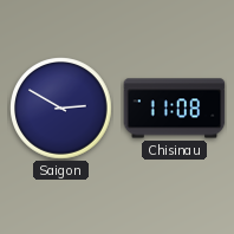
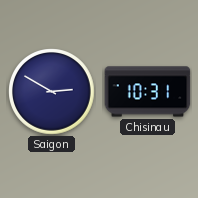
Chisinau: 11:08 -> 10:31
